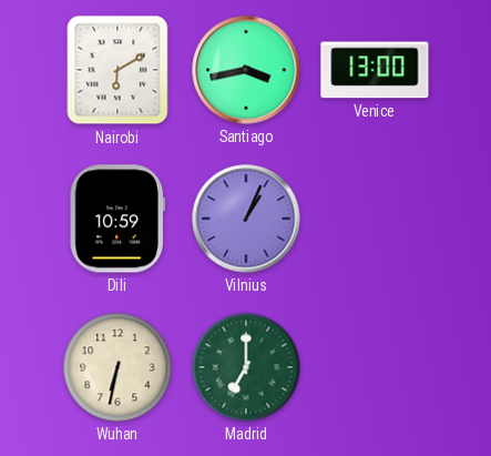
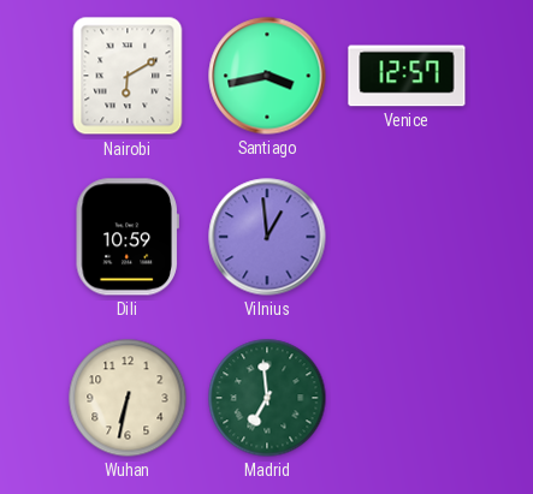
Venice: 13:00 -> 12:57
Vilnius: 1:04 -> 12:59
Madrid: 7:00 -> 6:59
